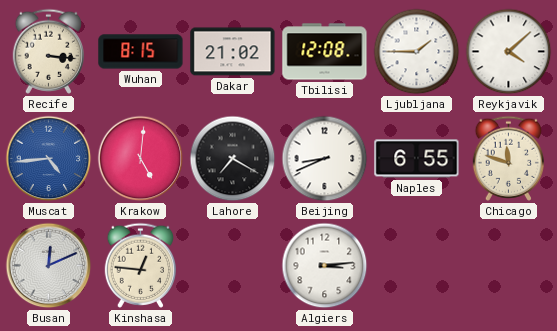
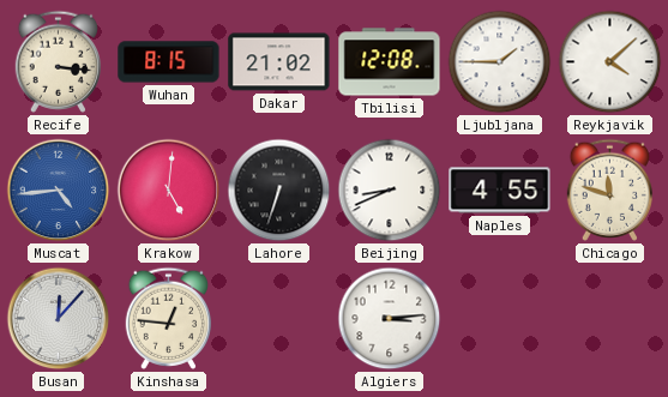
Lahore: 7:20 -> 6:33
Naples: 6:55 -> 4:55
Busan: 12:11 -> 12:07
